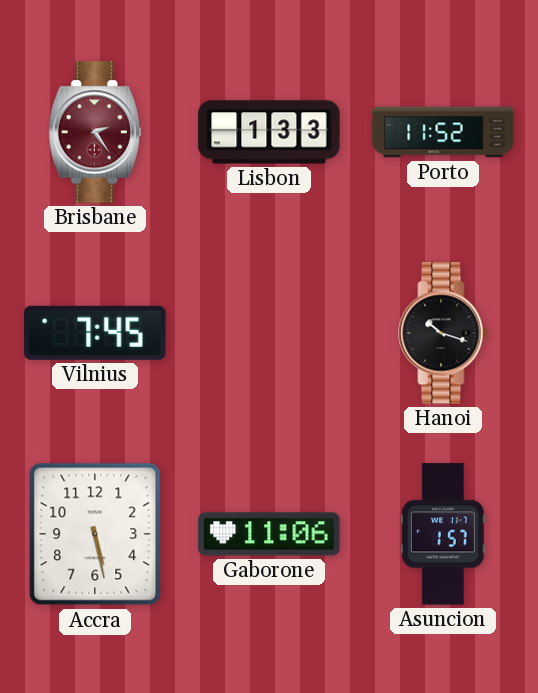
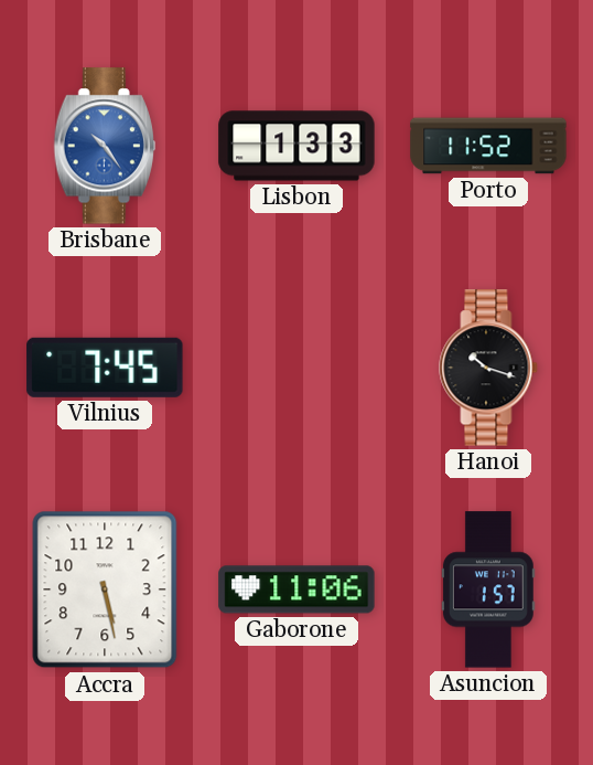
Brisbane: 2:24 -> 10:24
Brisbane dial: burgundy -> blue
